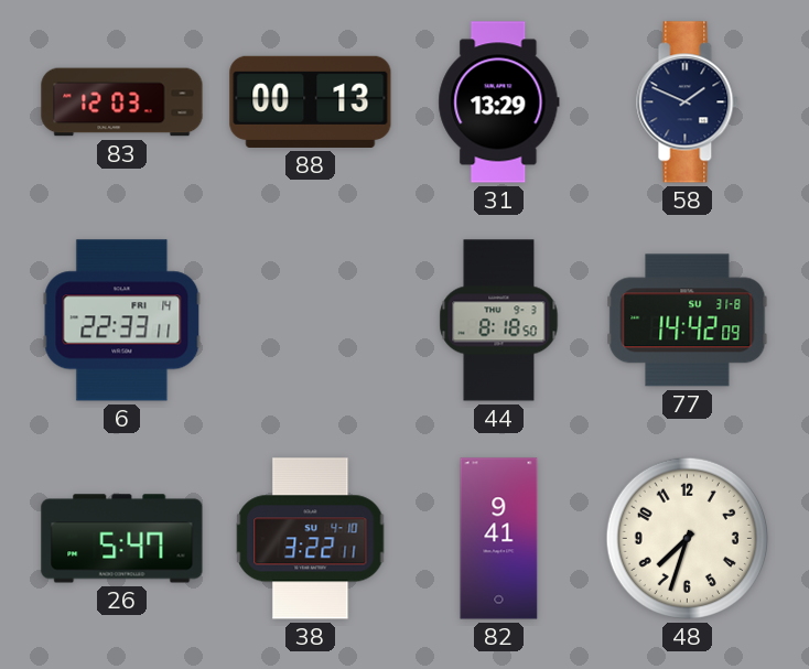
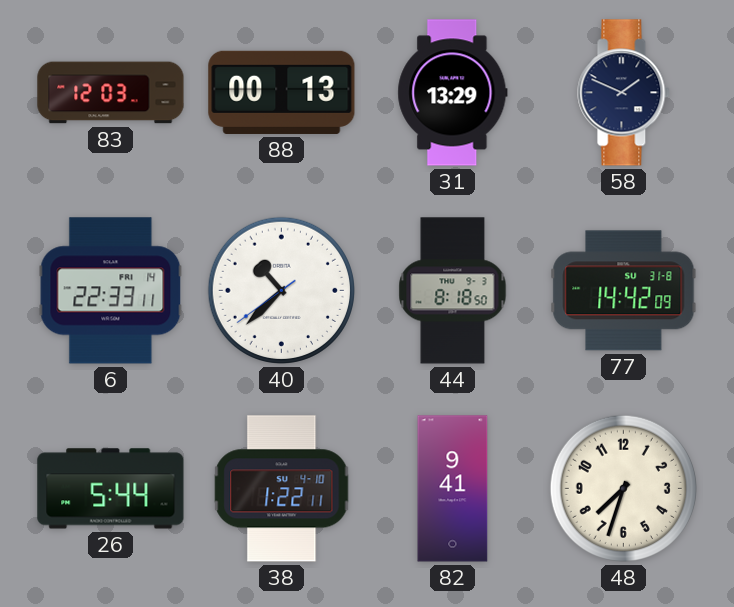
40: none -> 10:37
26: 5:47 -> 5:44
38: 3:22 -> 1:22
